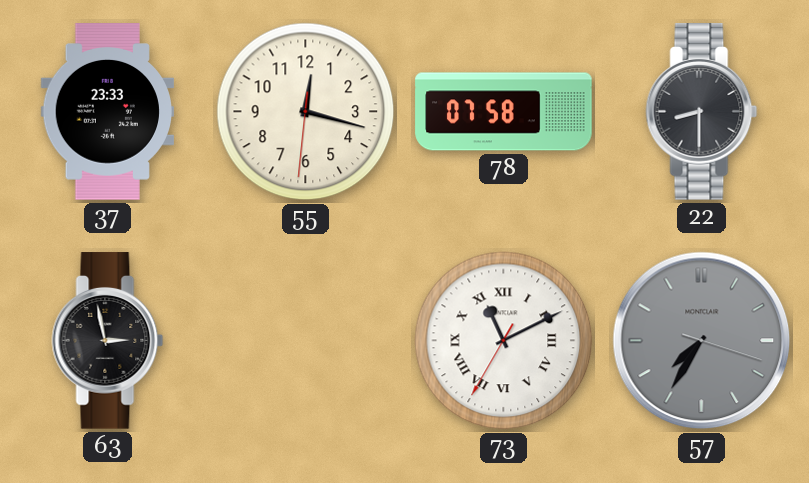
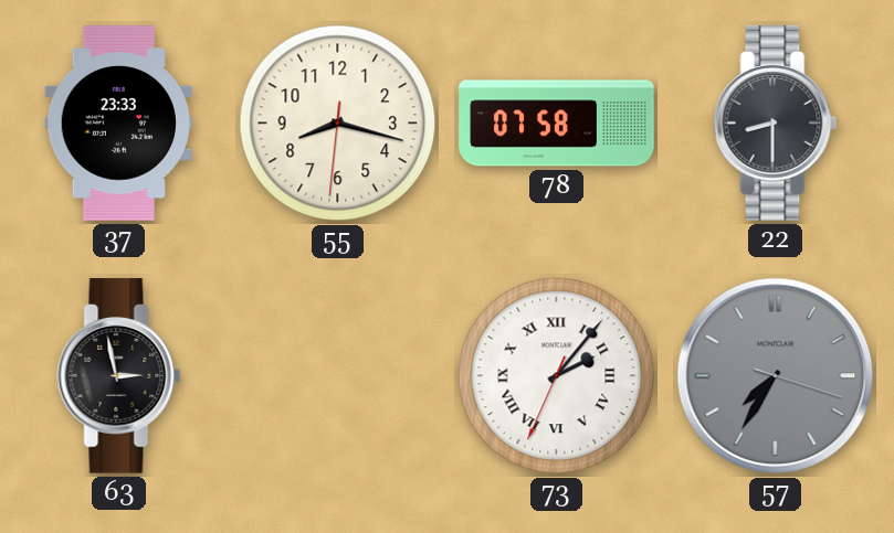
55: 12:17 -> 8:17
73: 11:10 -> 2:06
